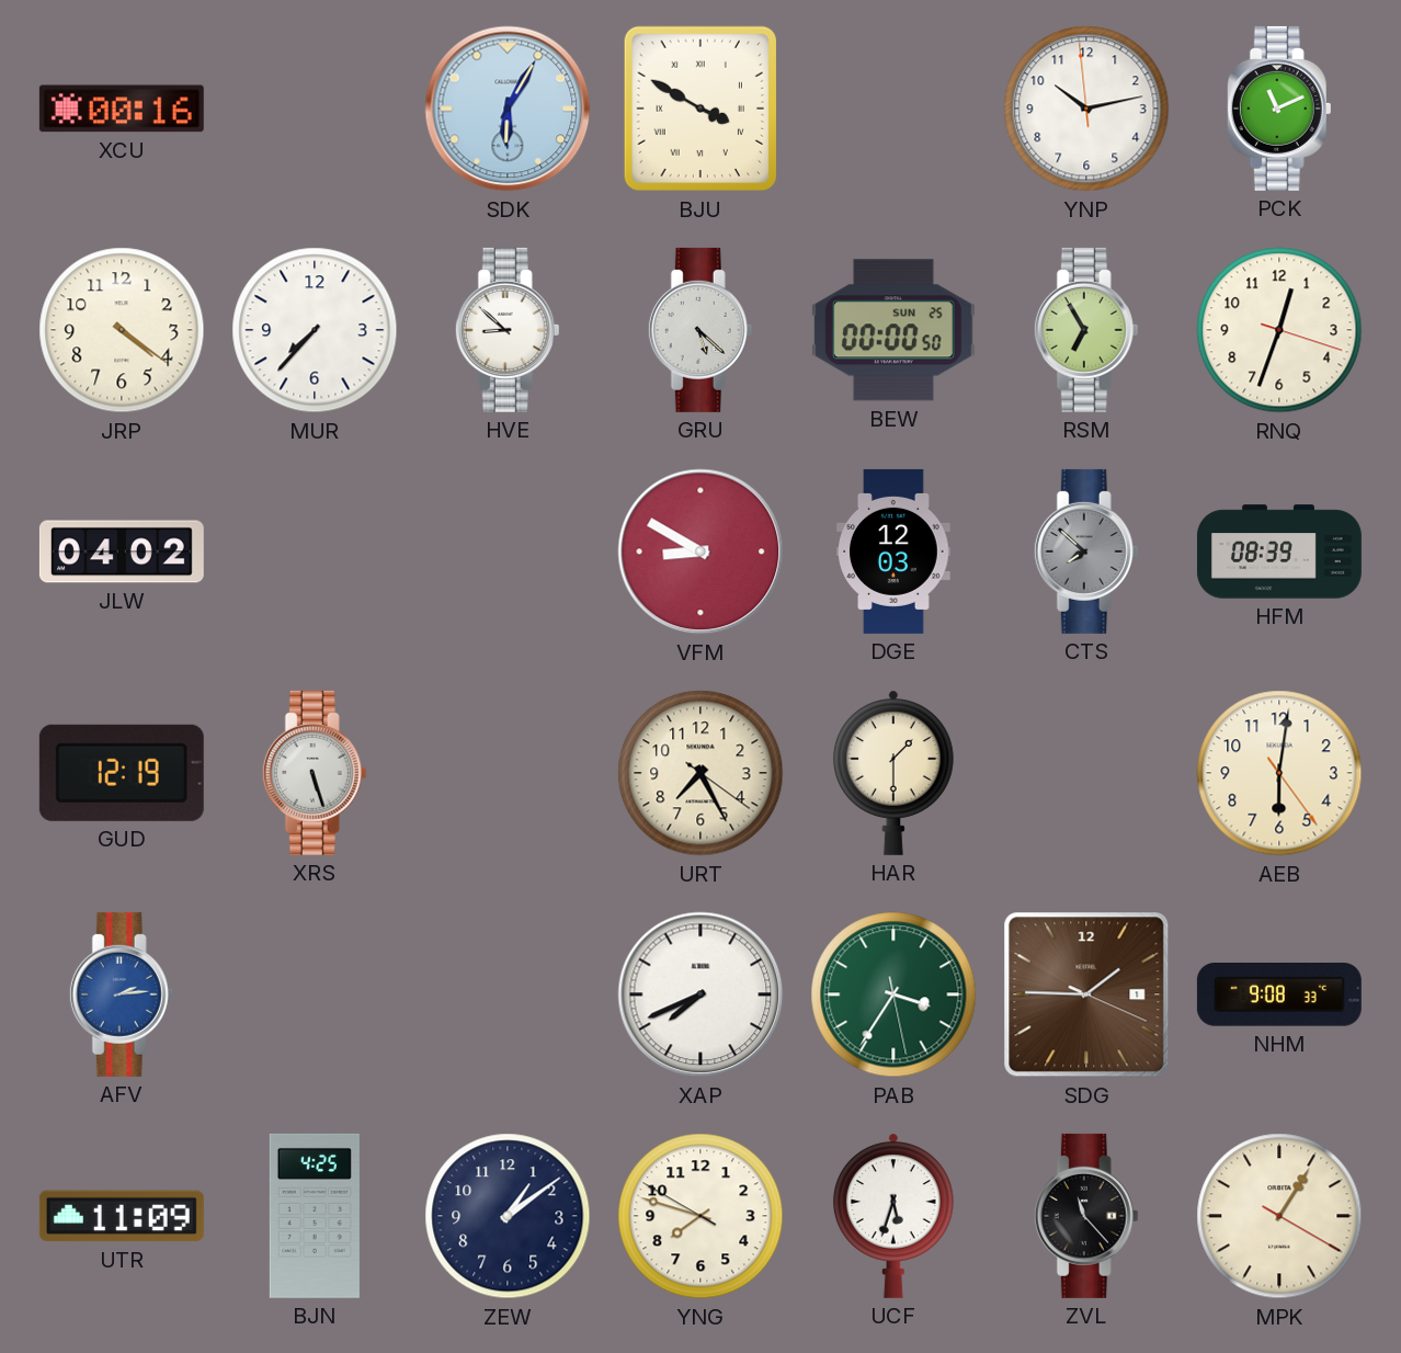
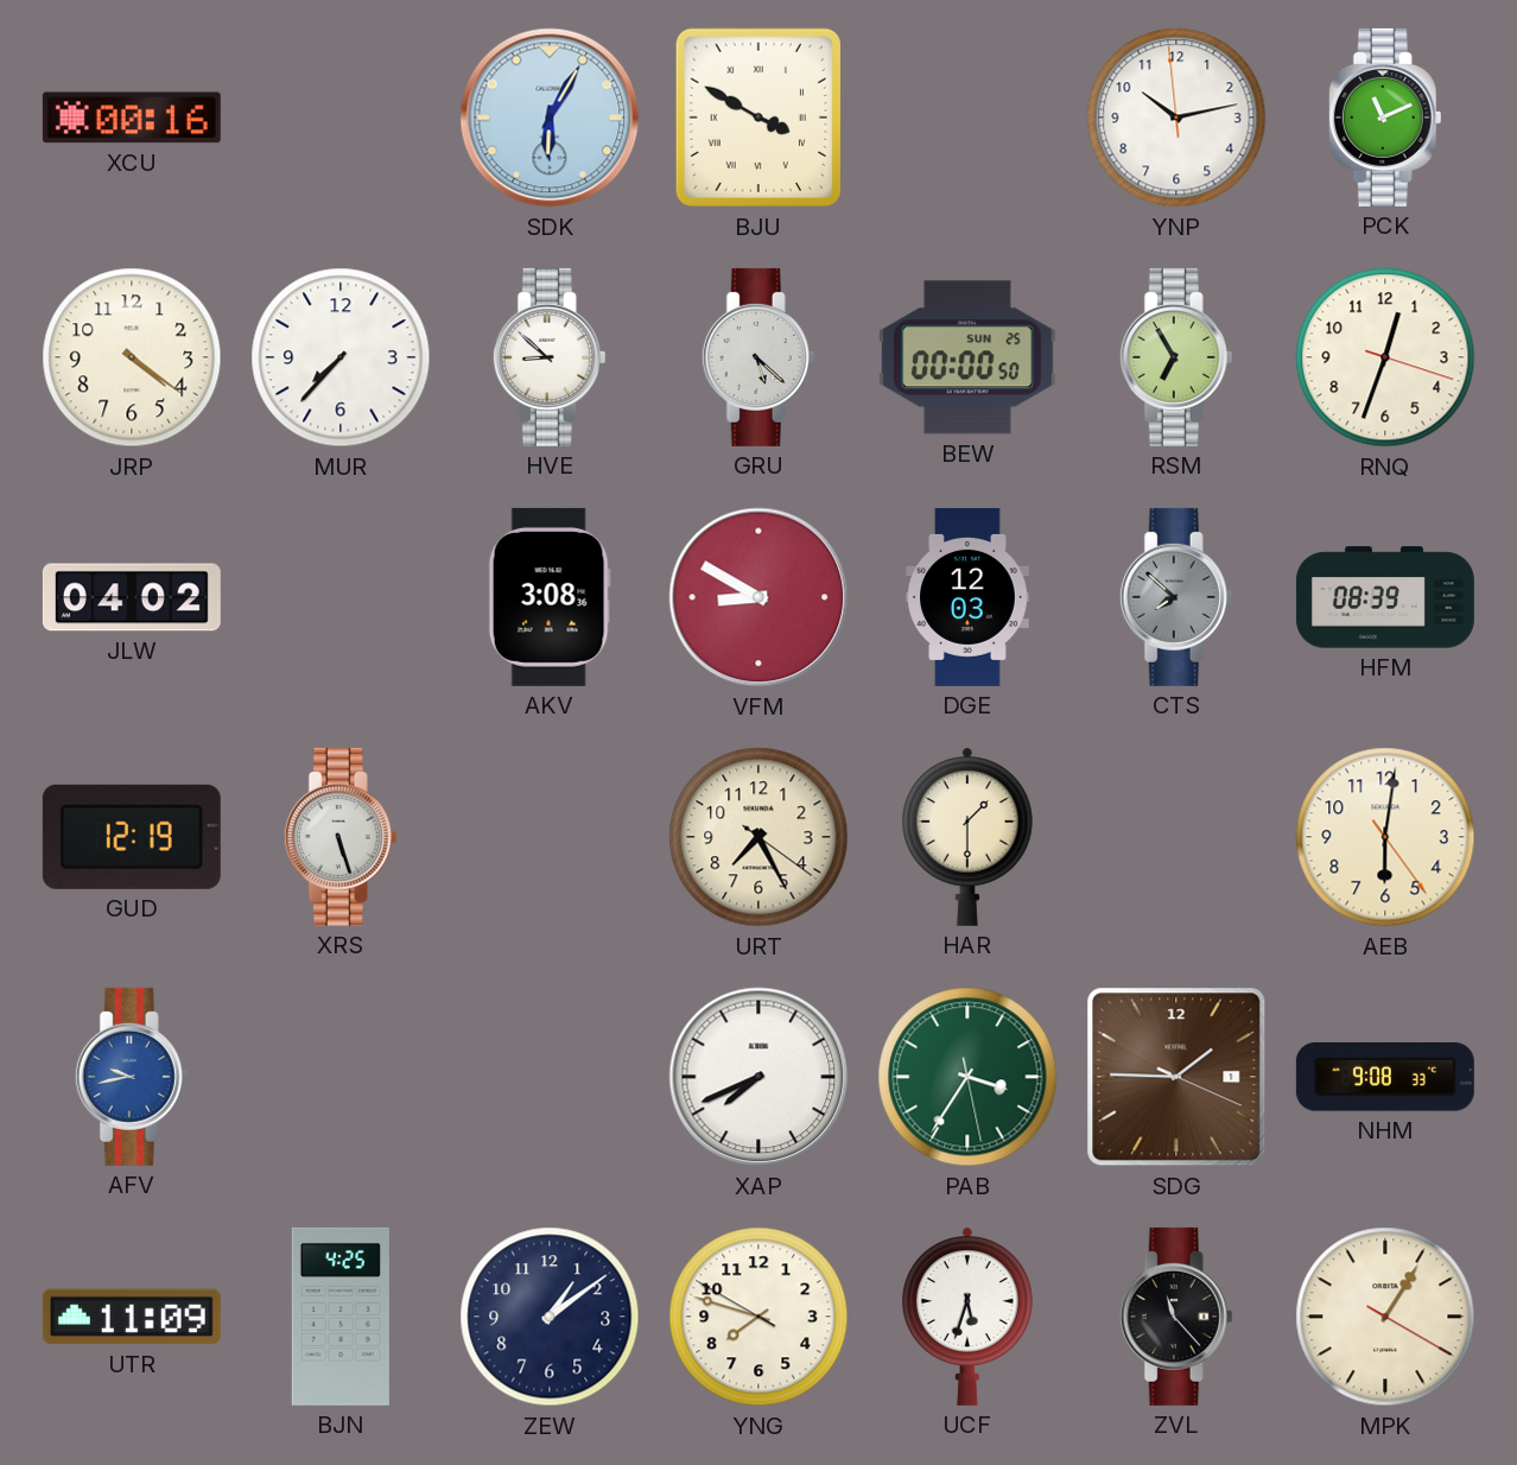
AKV: none -> 3:08
AFV: 2:14 -> 9:43
